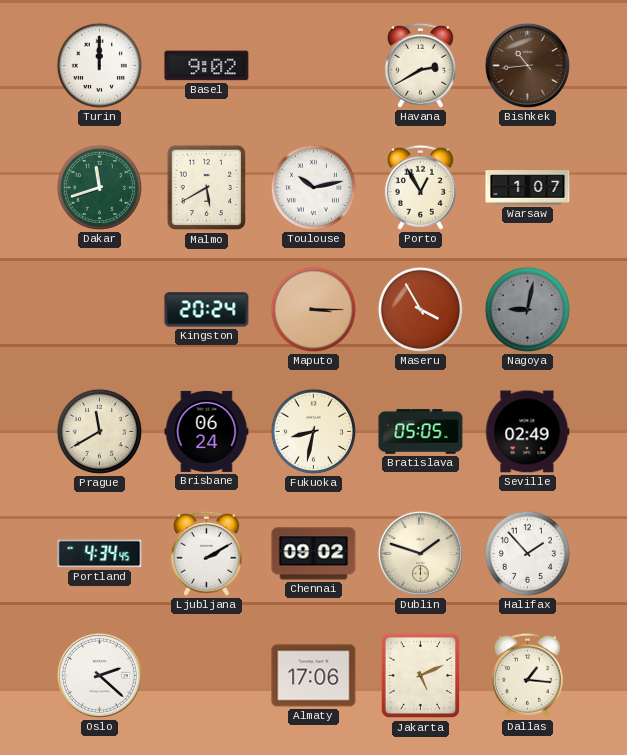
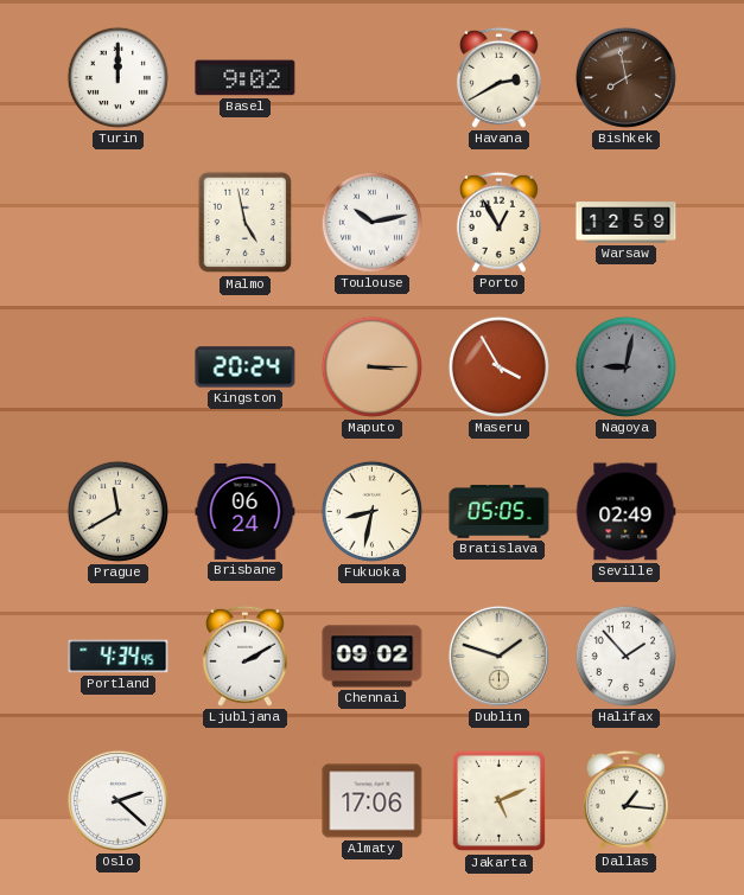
Bishkek: 10:44 -> 7:58
Dakar: 11:42 -> none
Malmo: 5:40 -> 4:58
Warsaw: 1:07 -> 12:59
